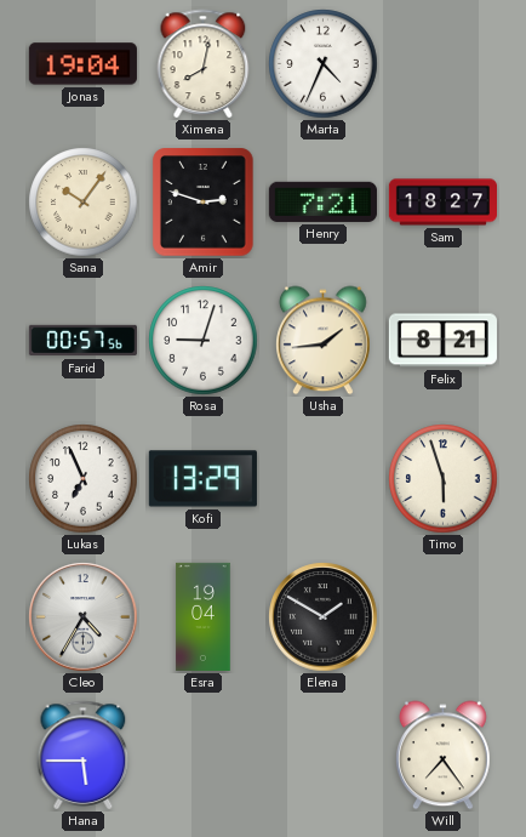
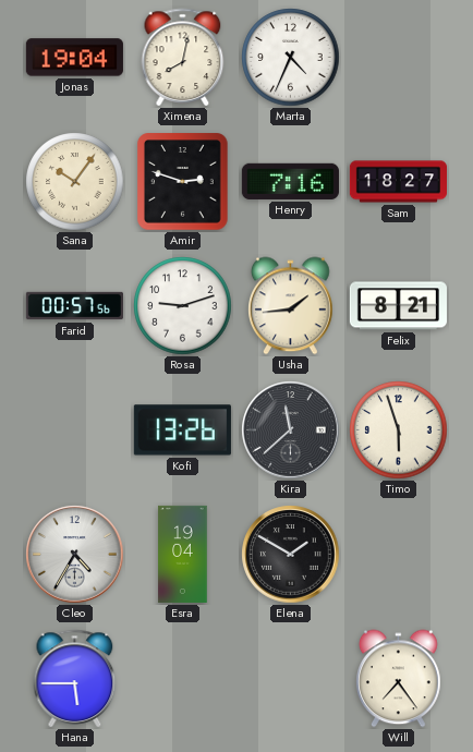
Henry: 7:21 -> 7:16
Rosa: 9:03 -> 9:12
Lukas: 6:56 -> none
Kofi: 13:29 -> 13:26
Kira: none -> 11:38
